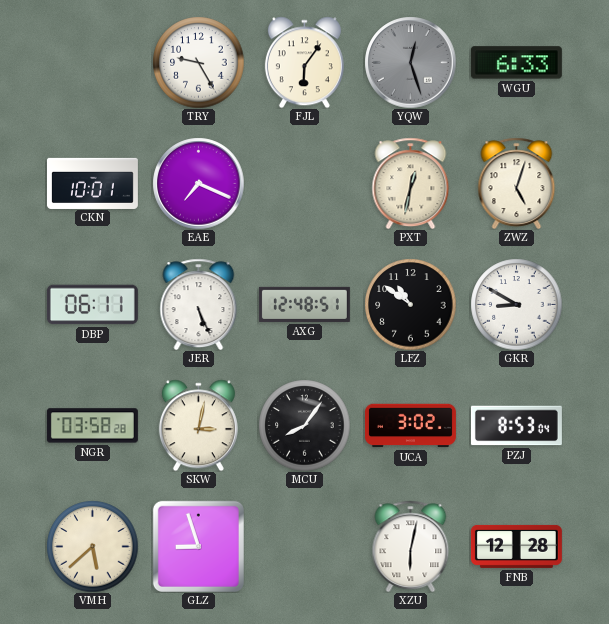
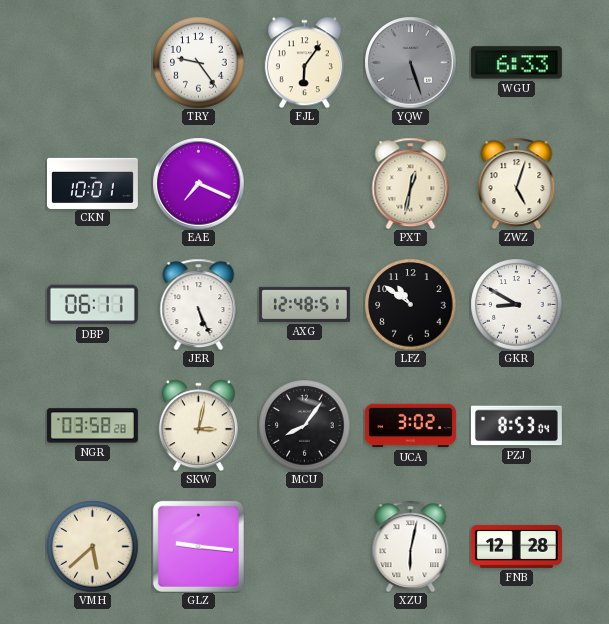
TRY: 9:25 -> 9:24
YQW: 12:27 -> 5:27
GLZ: 8:57 -> 9:16
